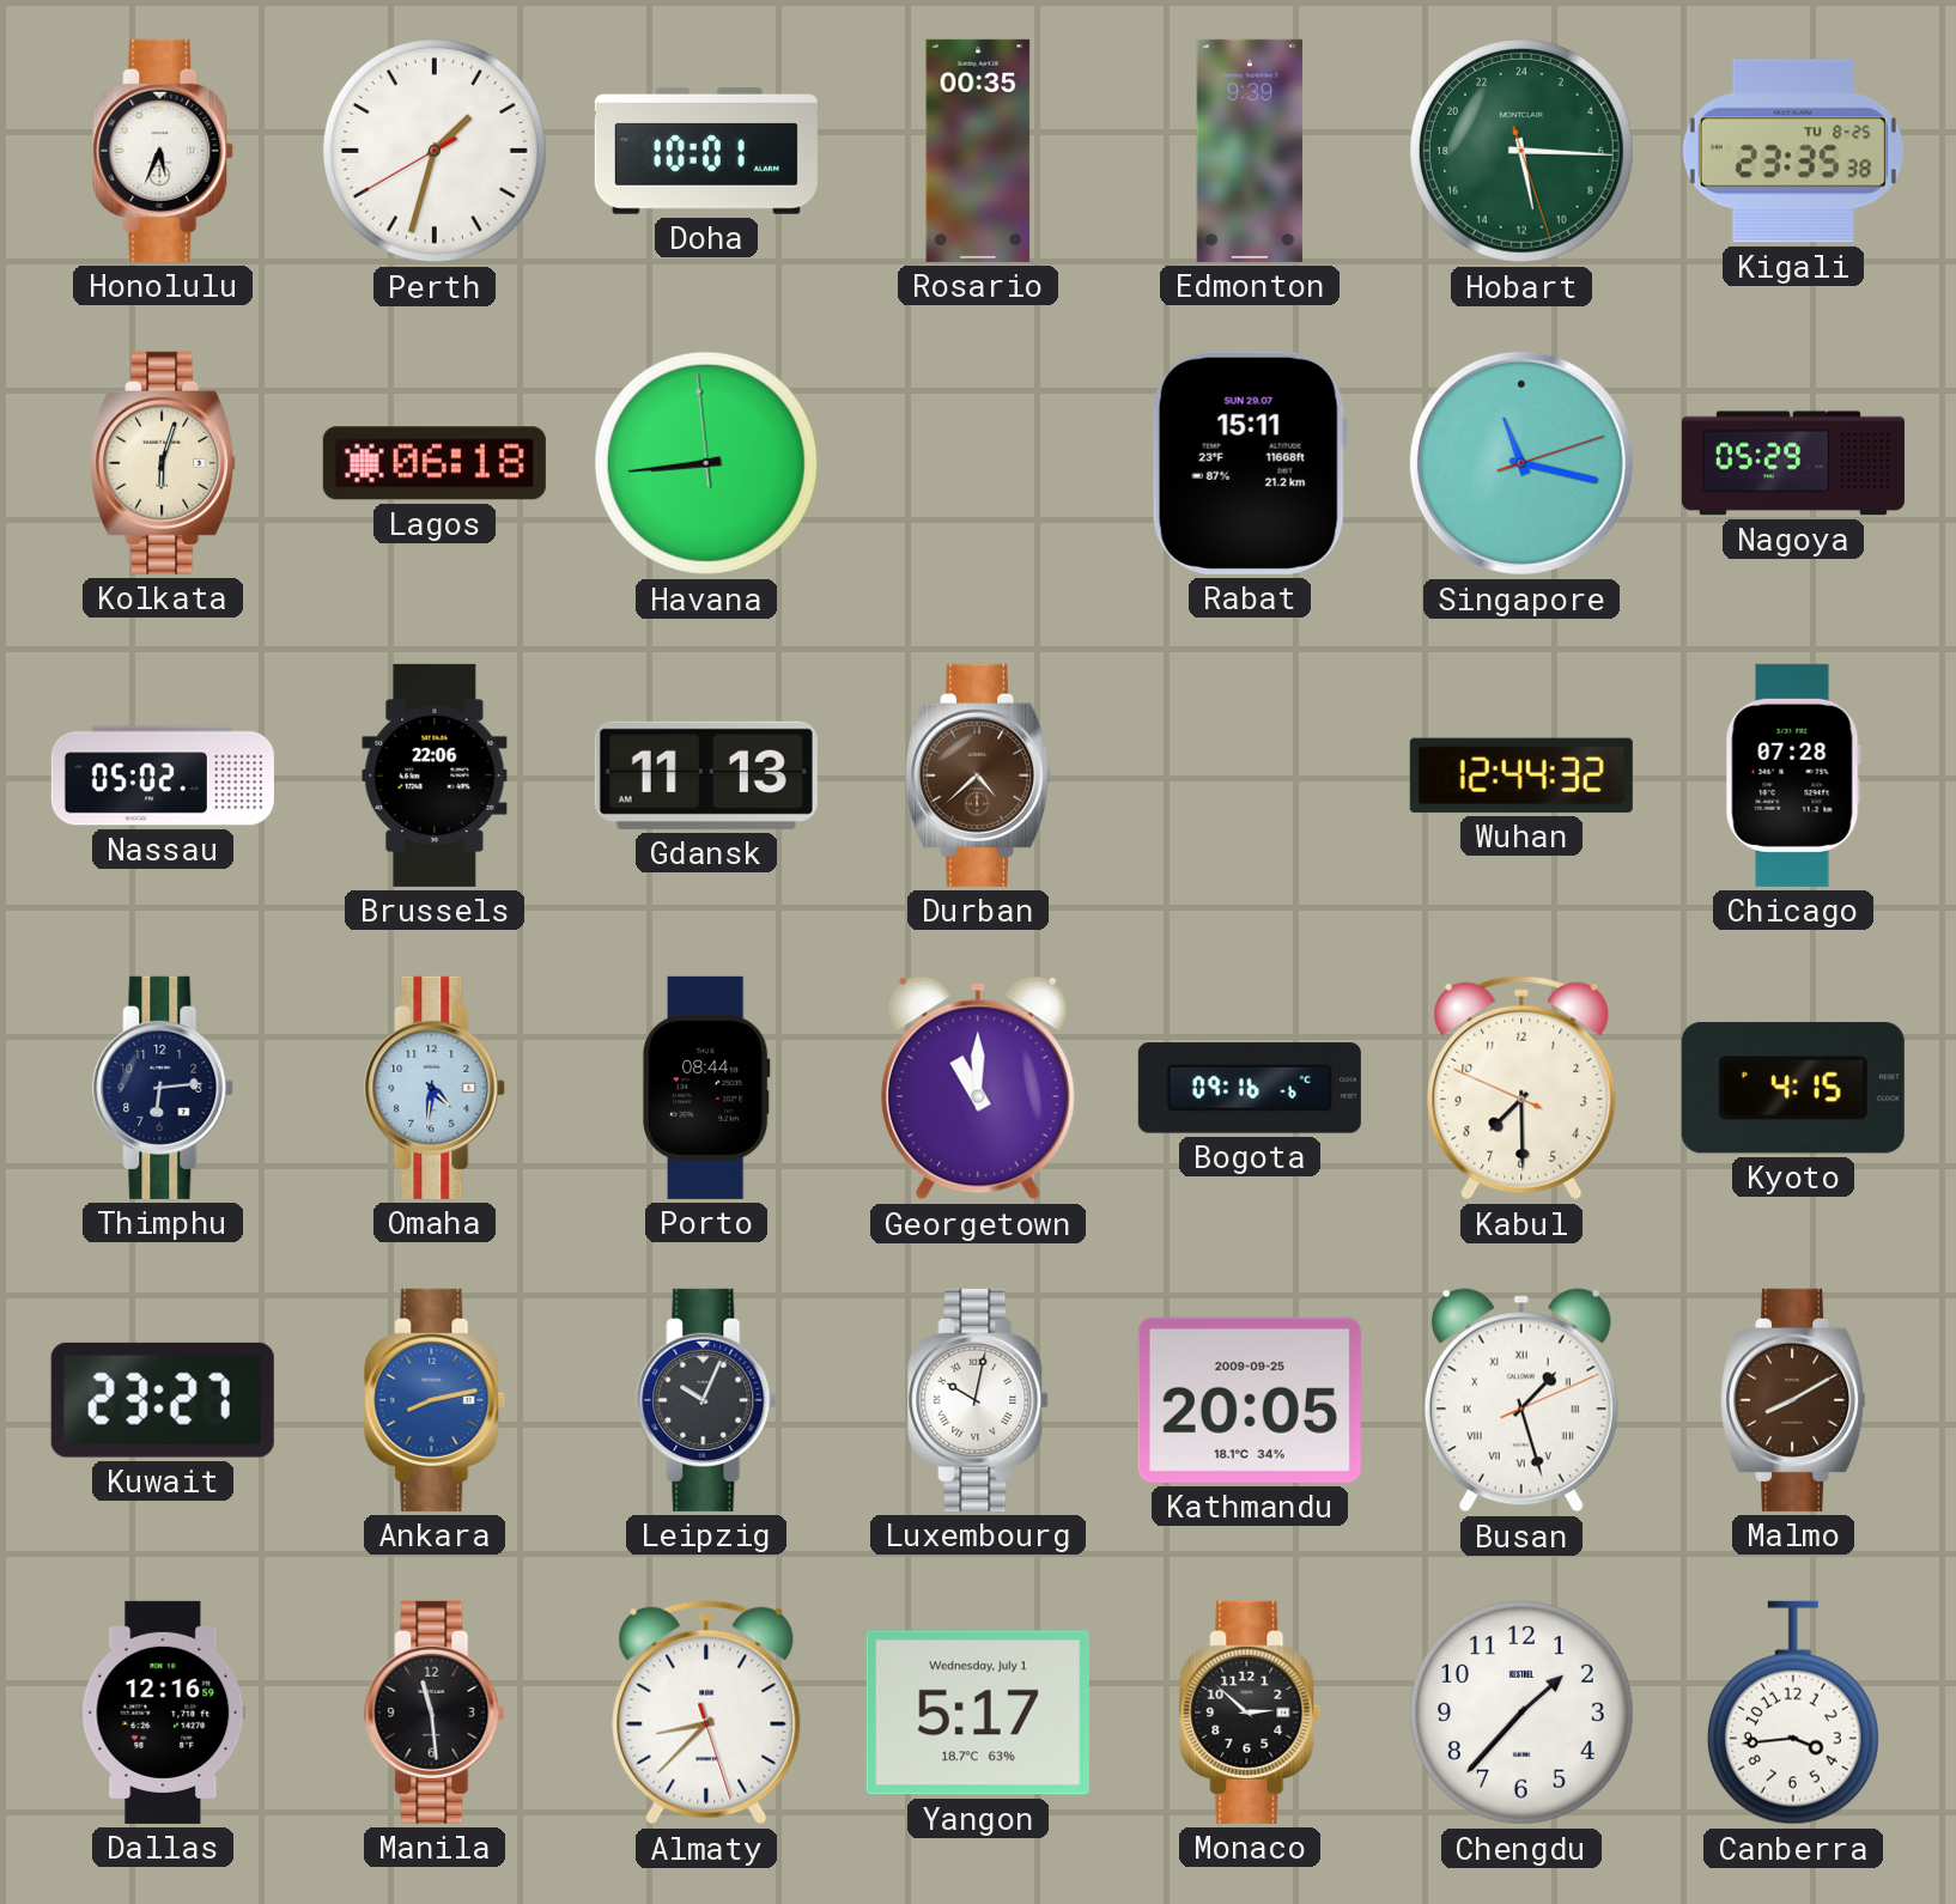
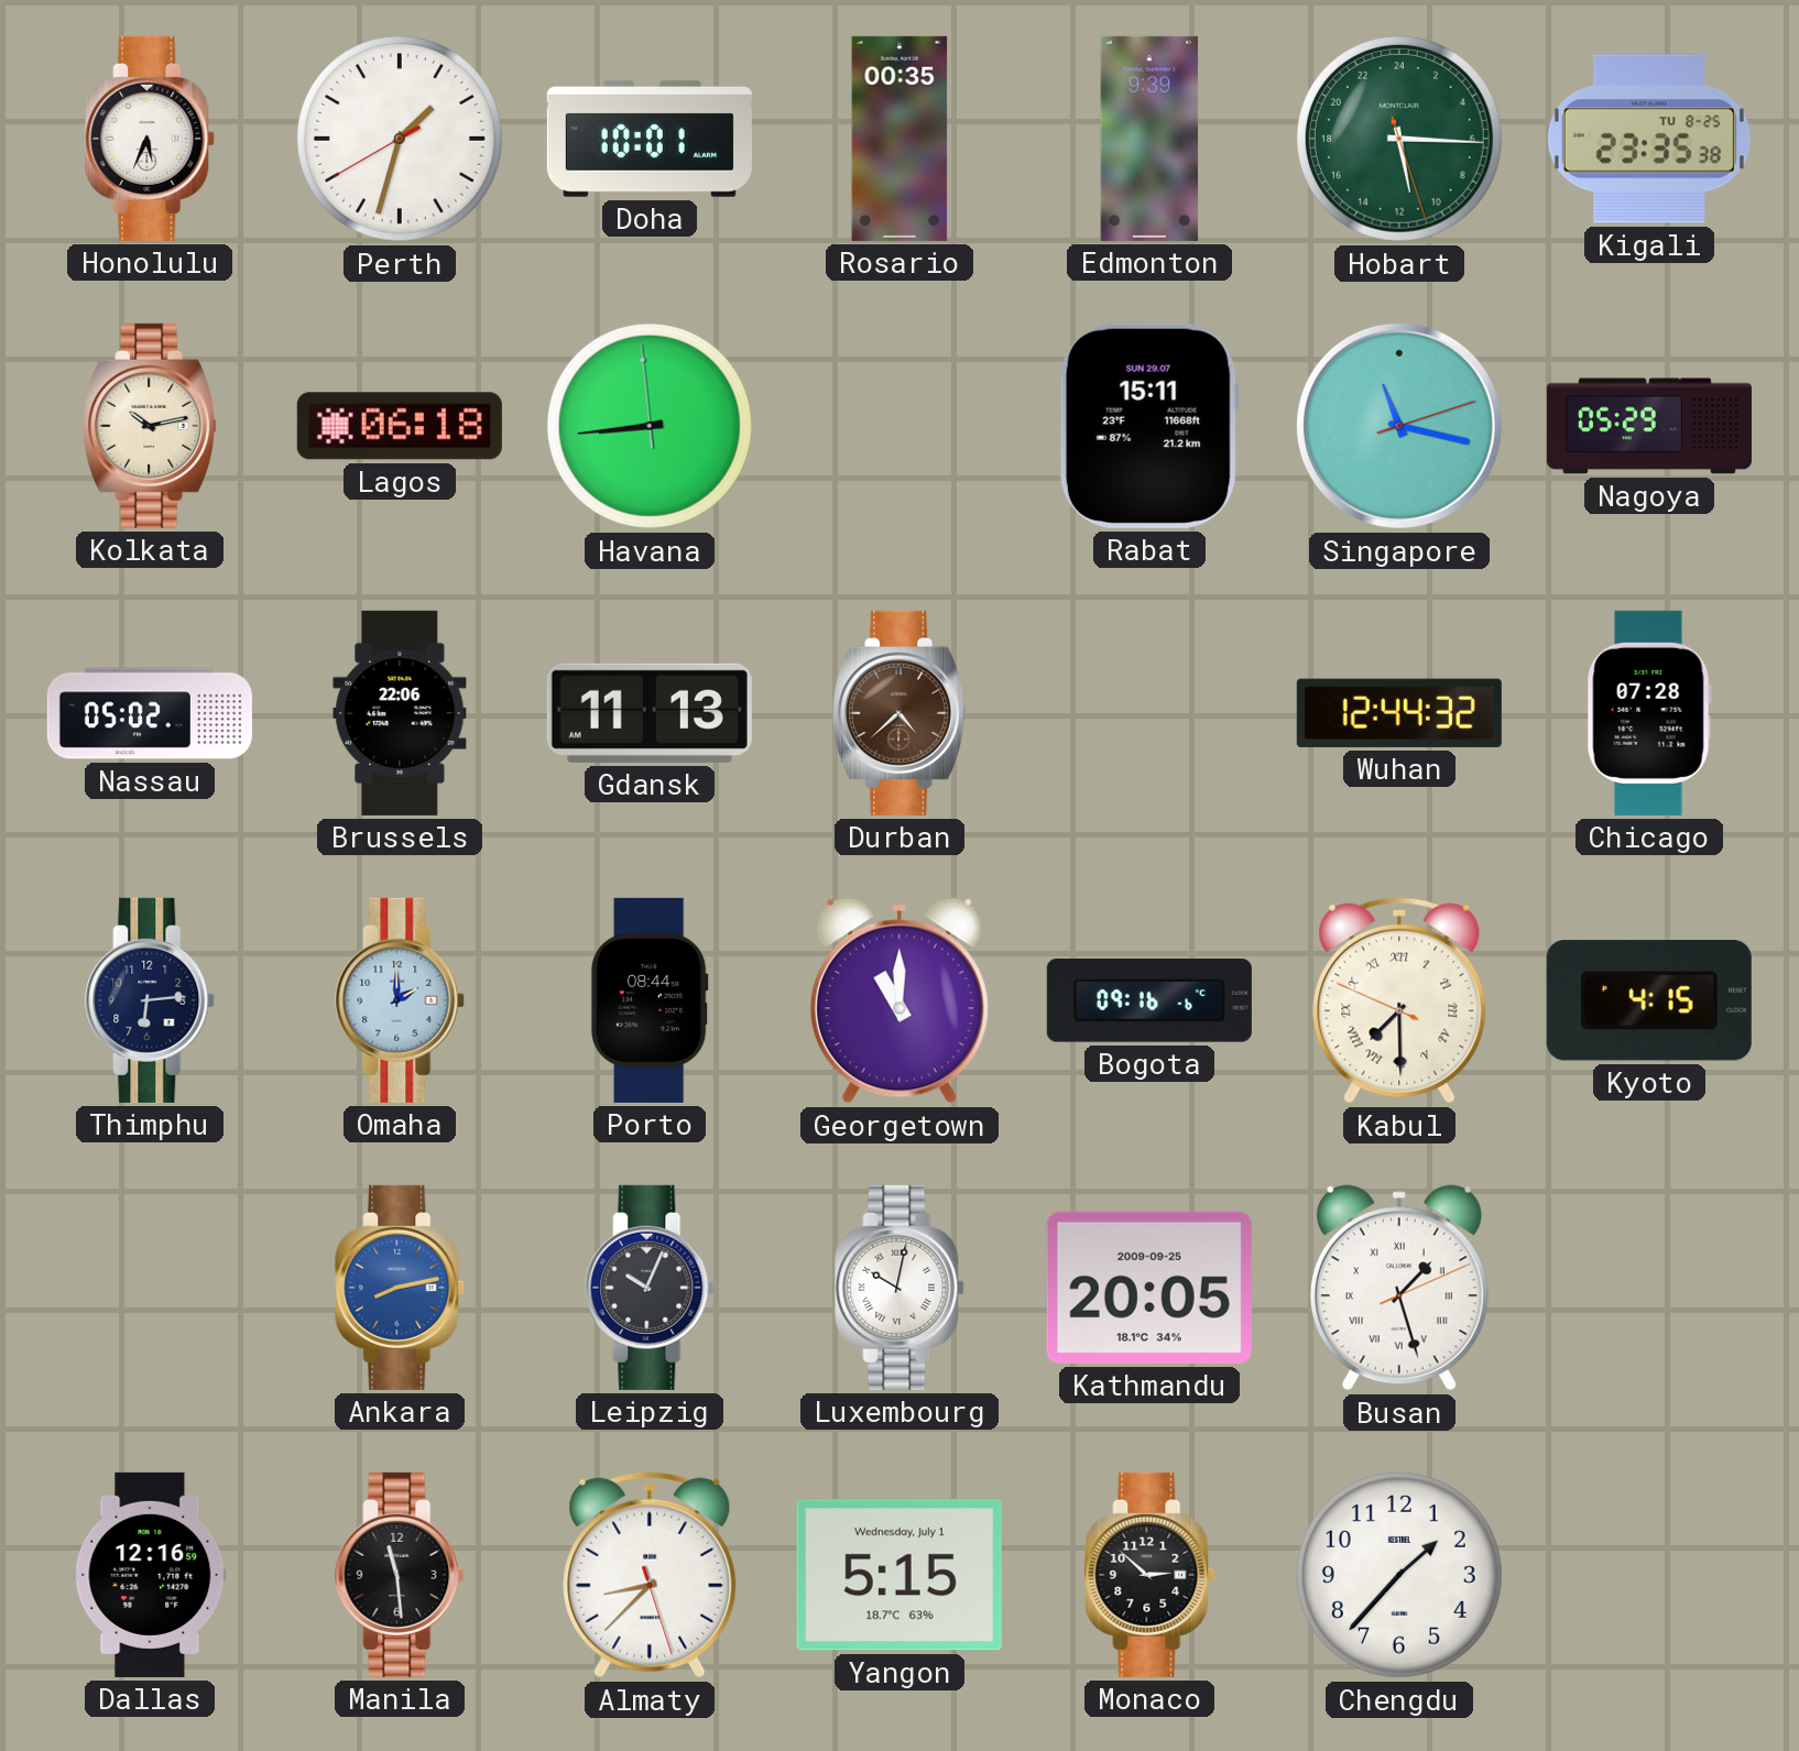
Kolkata: 6:03 -> 10:13
Omaha: 4:31 -> 2:00
Kabul numerals: Arabic -> Roman
Kuwait: 23:27 -> none
Malmo: 8:10 -> none
Yangon: 5:17 -> 5:15
Canberra: 3:44 -> none
